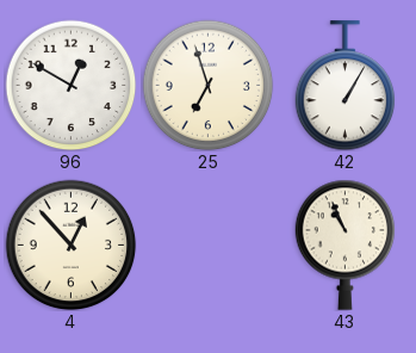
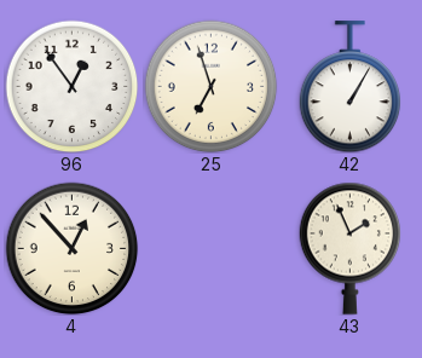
96: 12:50 -> 12:54
43: 10:56 -> 1:56
